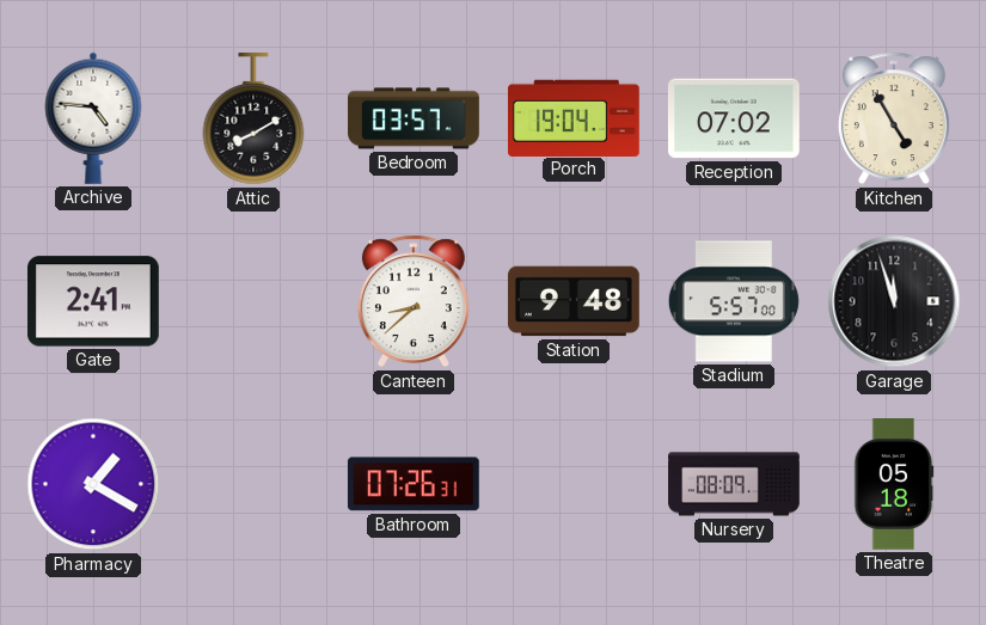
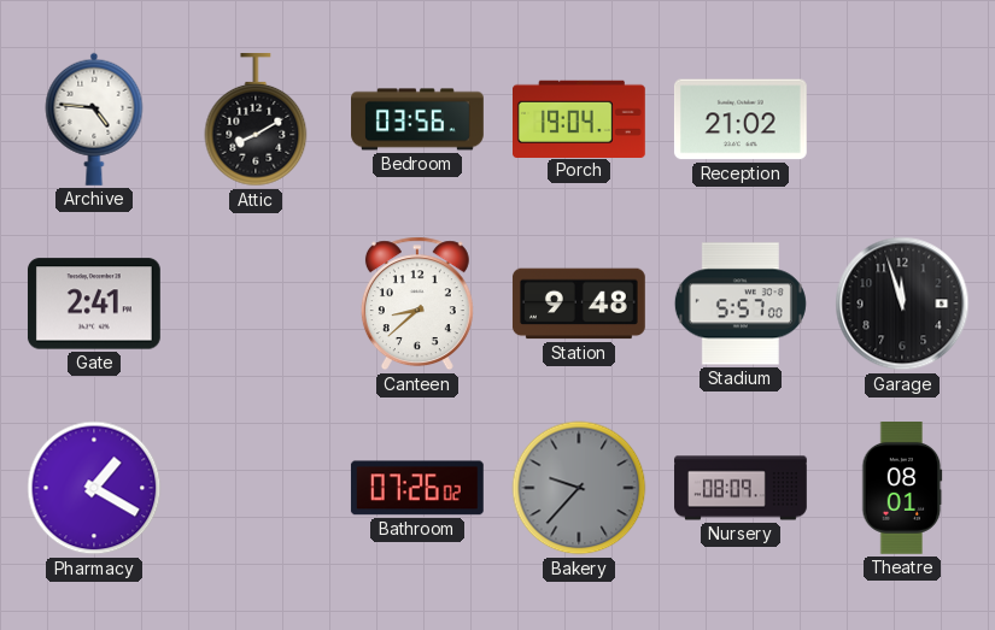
Bedroom: 03:57 -> 03:56
Reception: 07:02 -> 21:02
Kitchen: 4:55 -> none
Bathroom: 07:26:31 -> 07:26:02
Bakery: none -> 9:37
Theatre: 05:18 -> 08:01
